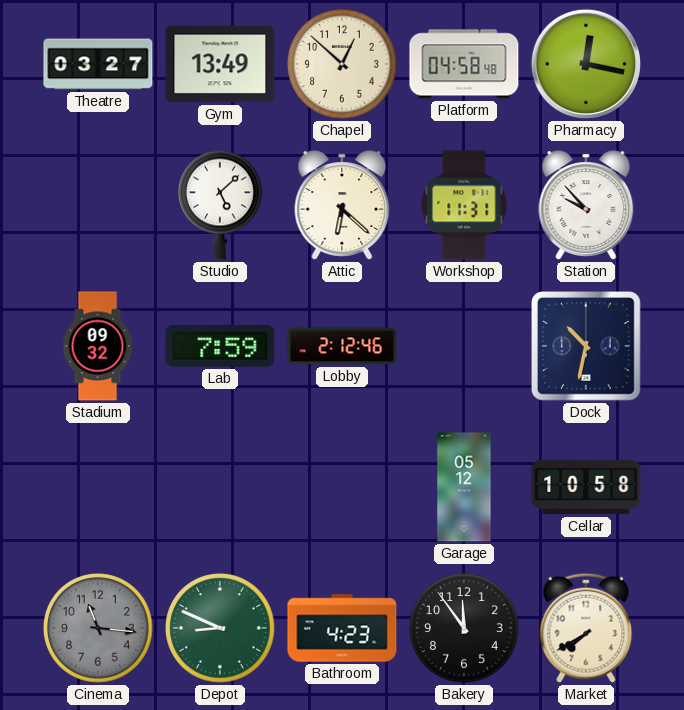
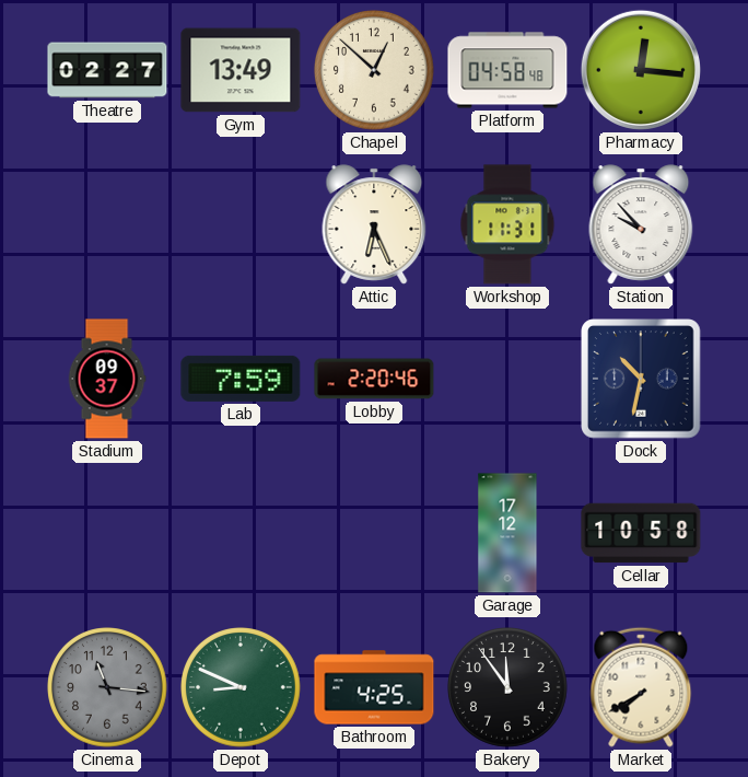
Theatre: 03:27 -> 02:27
Pharmacy: 12:17 -> 12:16
Studio: 5:08 -> none
Attic: 6:22 -> 6:26
Stadium: 09:32 -> 09:37
Lobby: 2:12 -> 2:20
Garage: 05:12 -> 17:12
Bathroom: 4:23 -> 4:25
